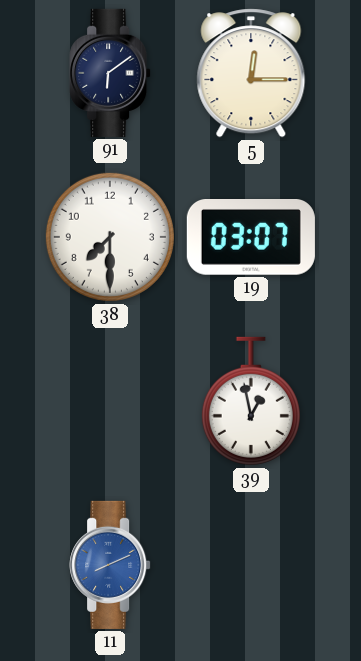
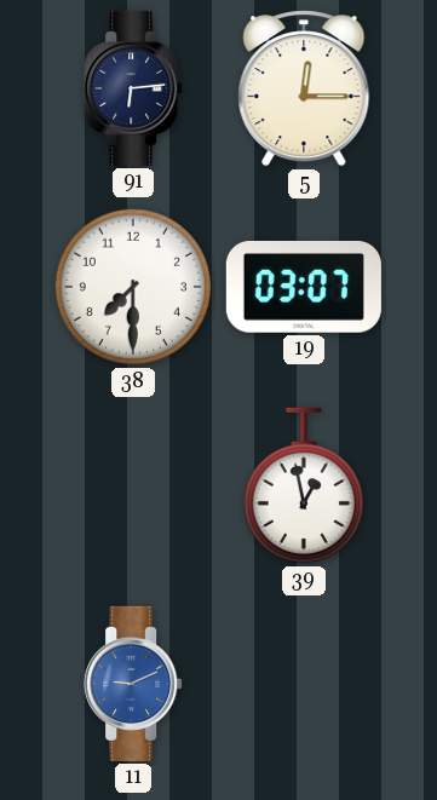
91: 6:09 -> 6:14
11: 8:11 -> 9:11
